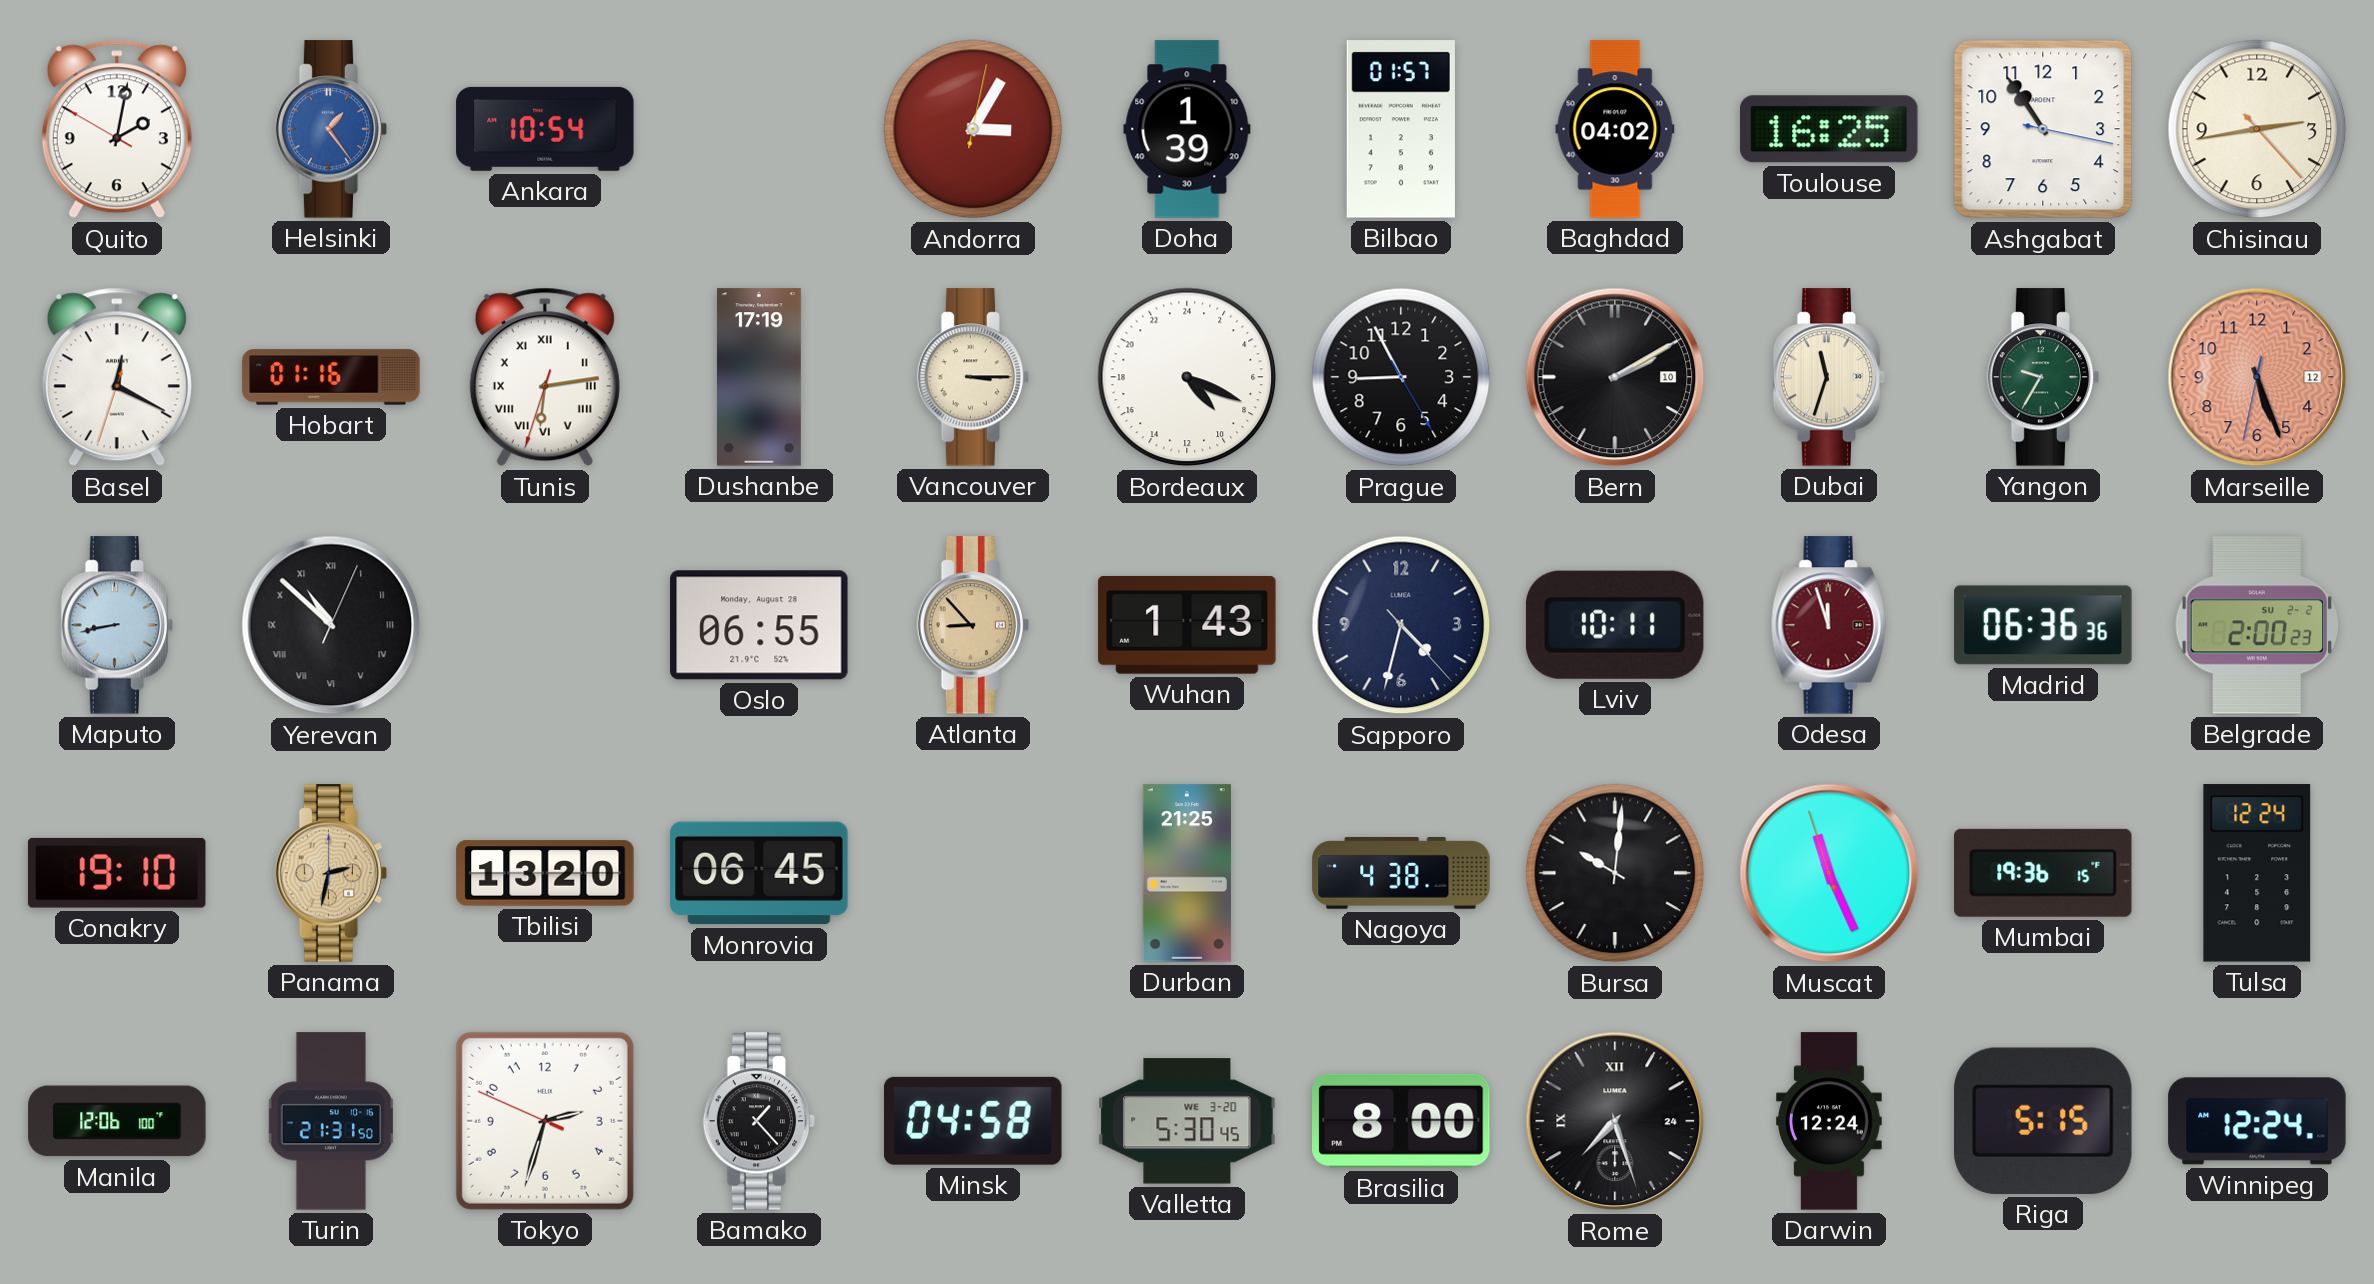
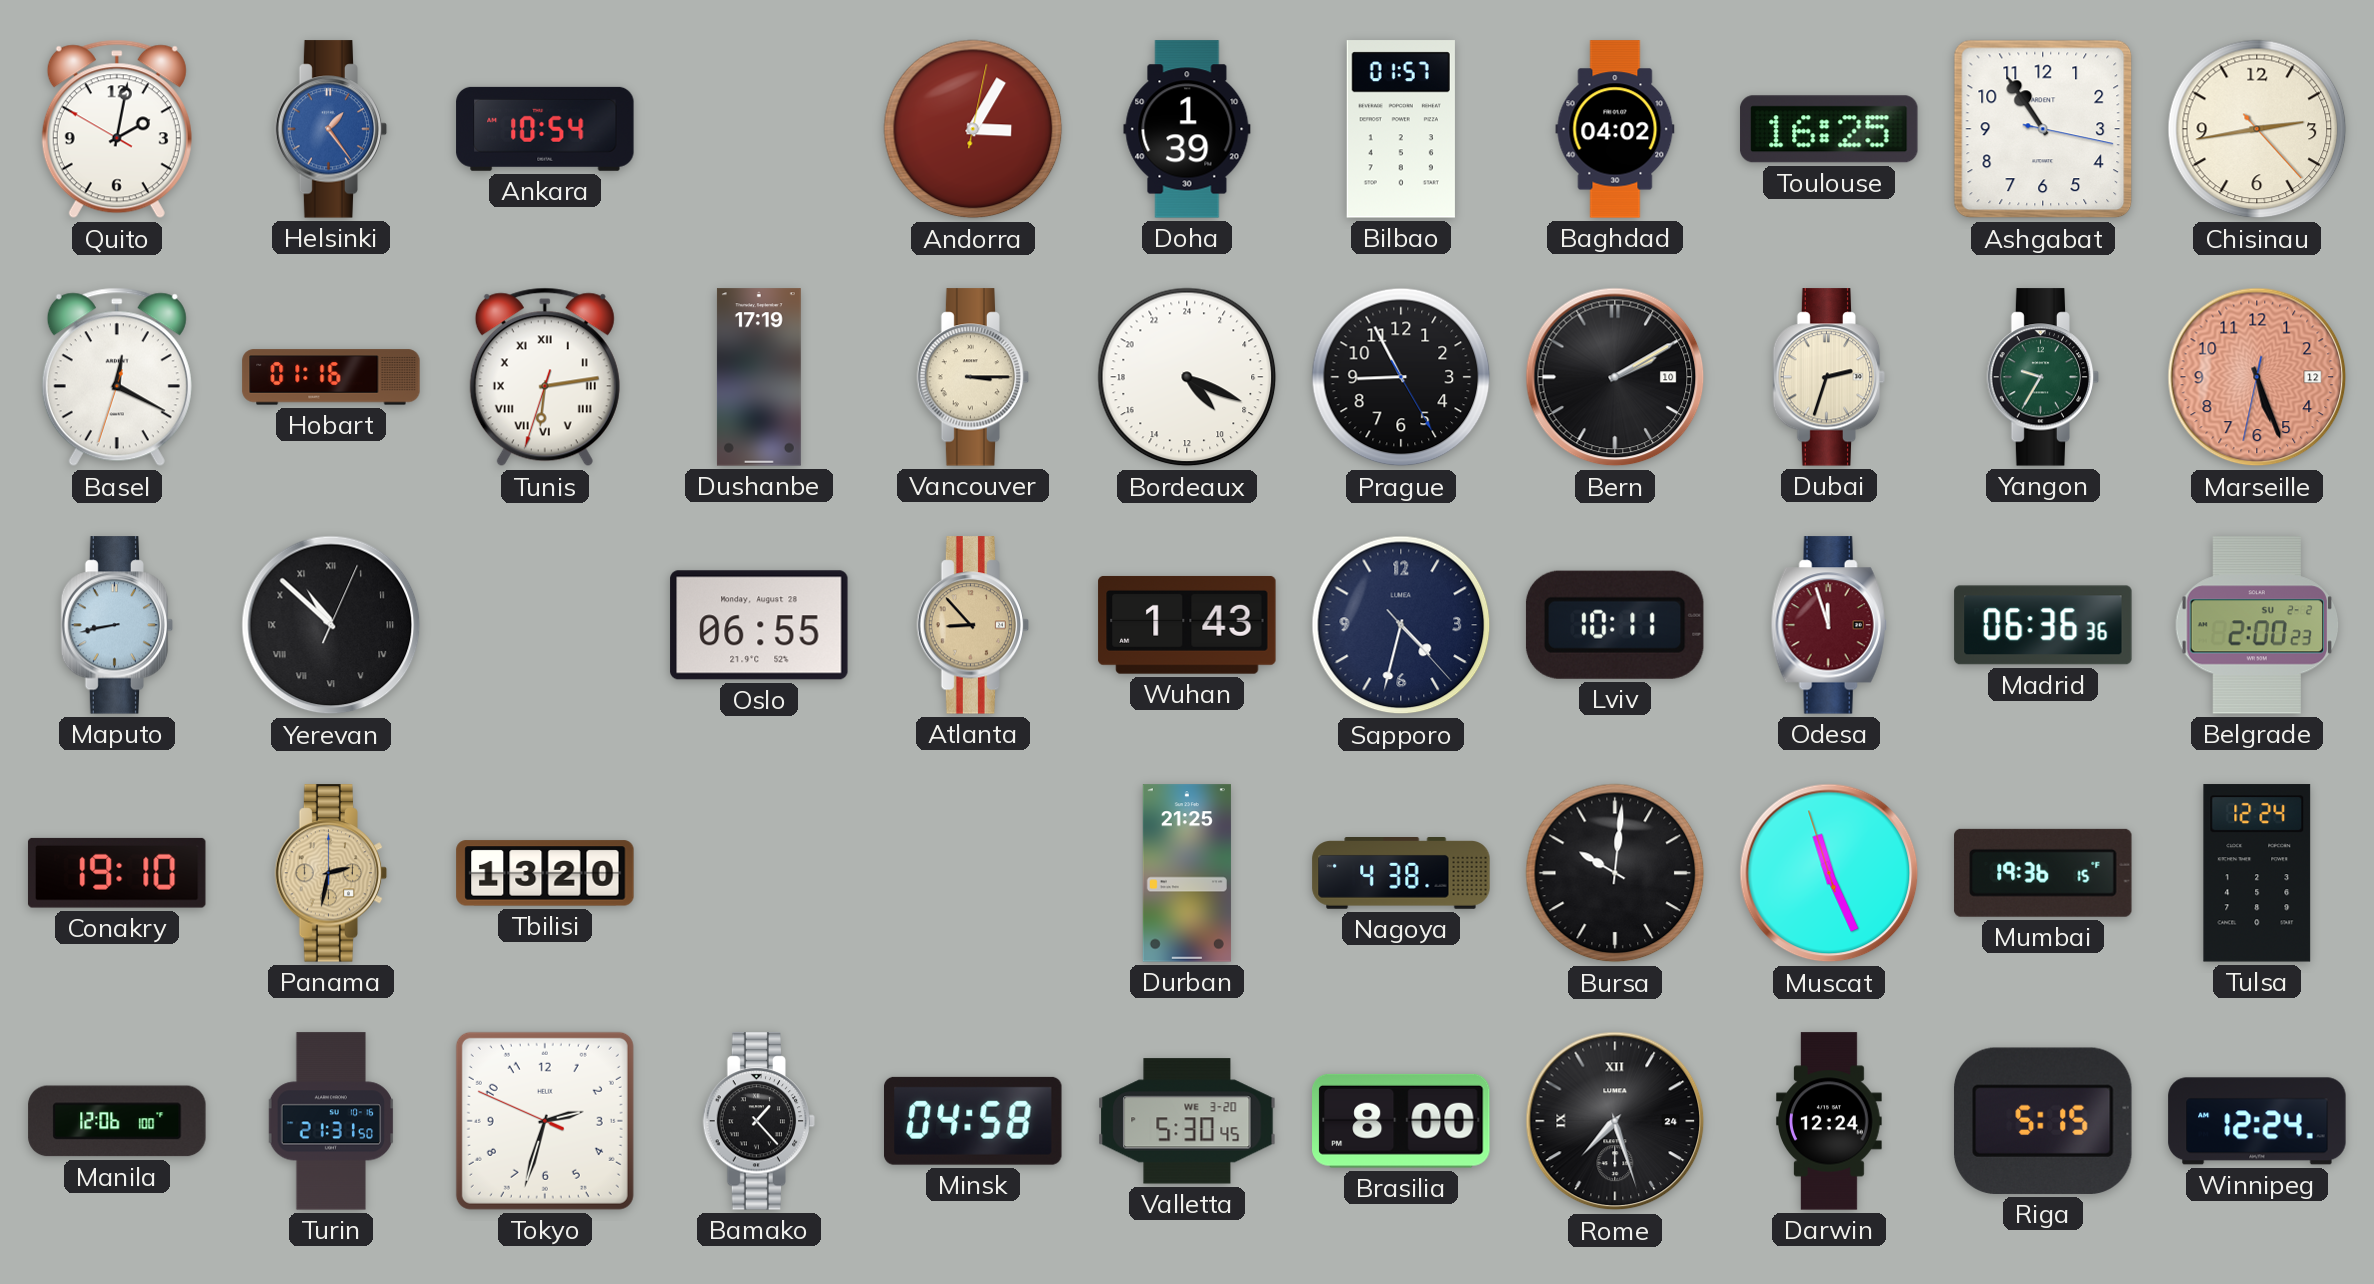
Dubai: 11:33 -> 2:33
Monrovia: 06:45 -> none
